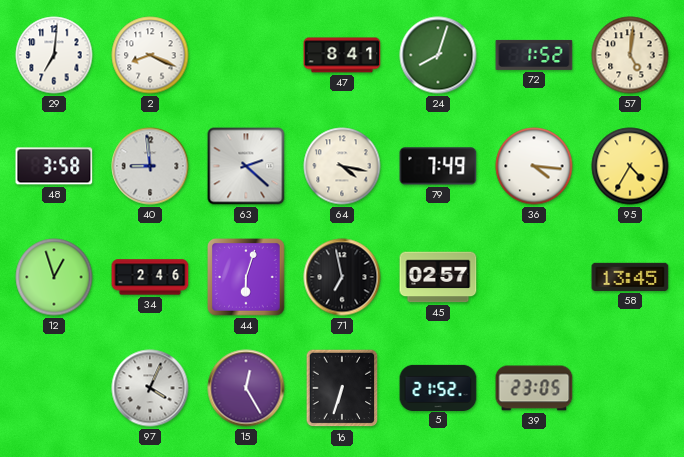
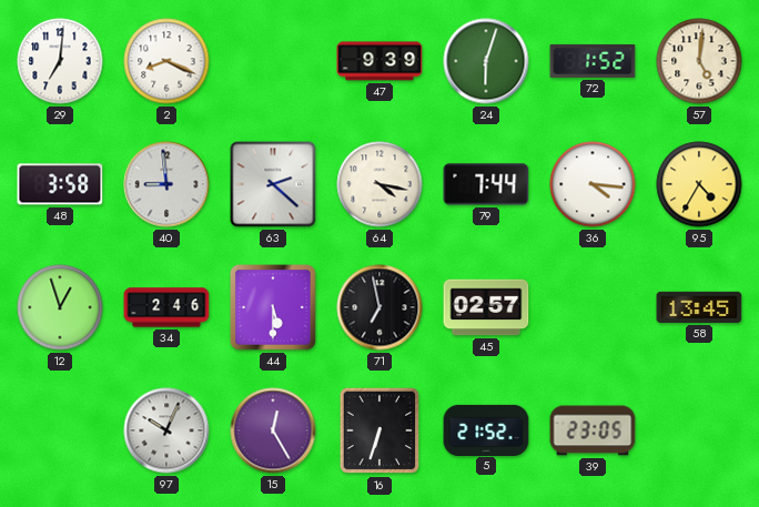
47: 8:41 -> 9:39
24: 8:03 -> 6:03
79: 7:49 -> 7:44
44: 6:03 -> 5:30
97: 4:04 -> 10:04
